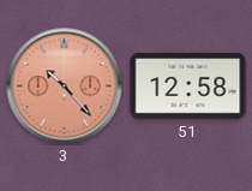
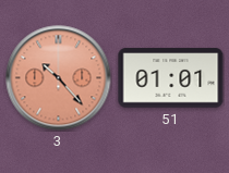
51: 12:58 -> 01:01
